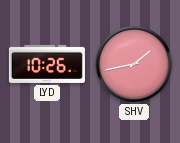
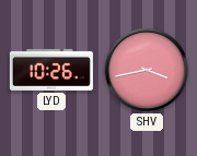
SHV: 1:43 -> 3:43
